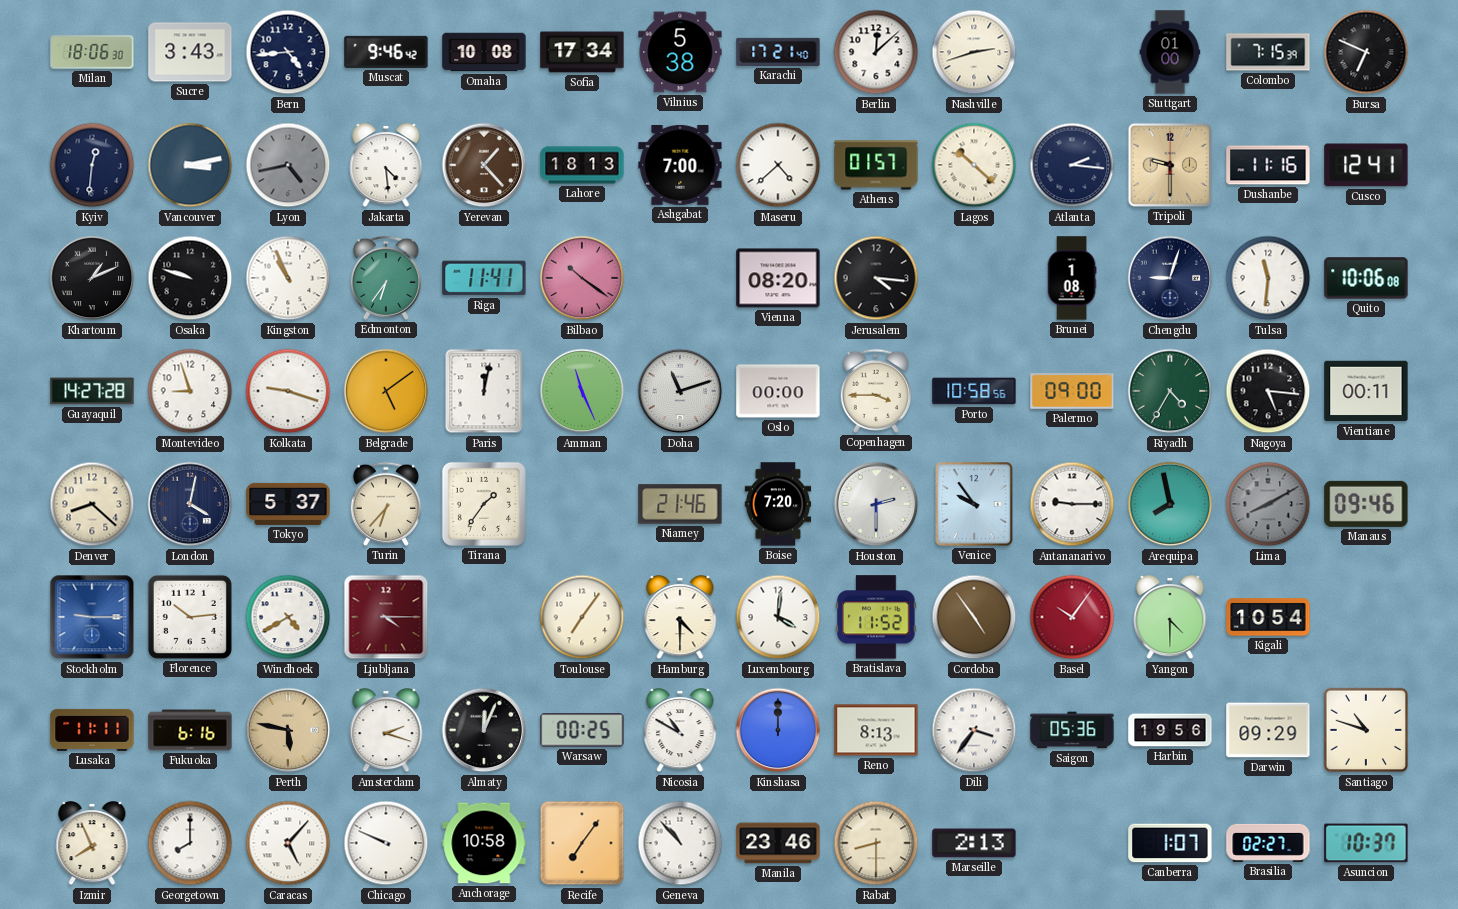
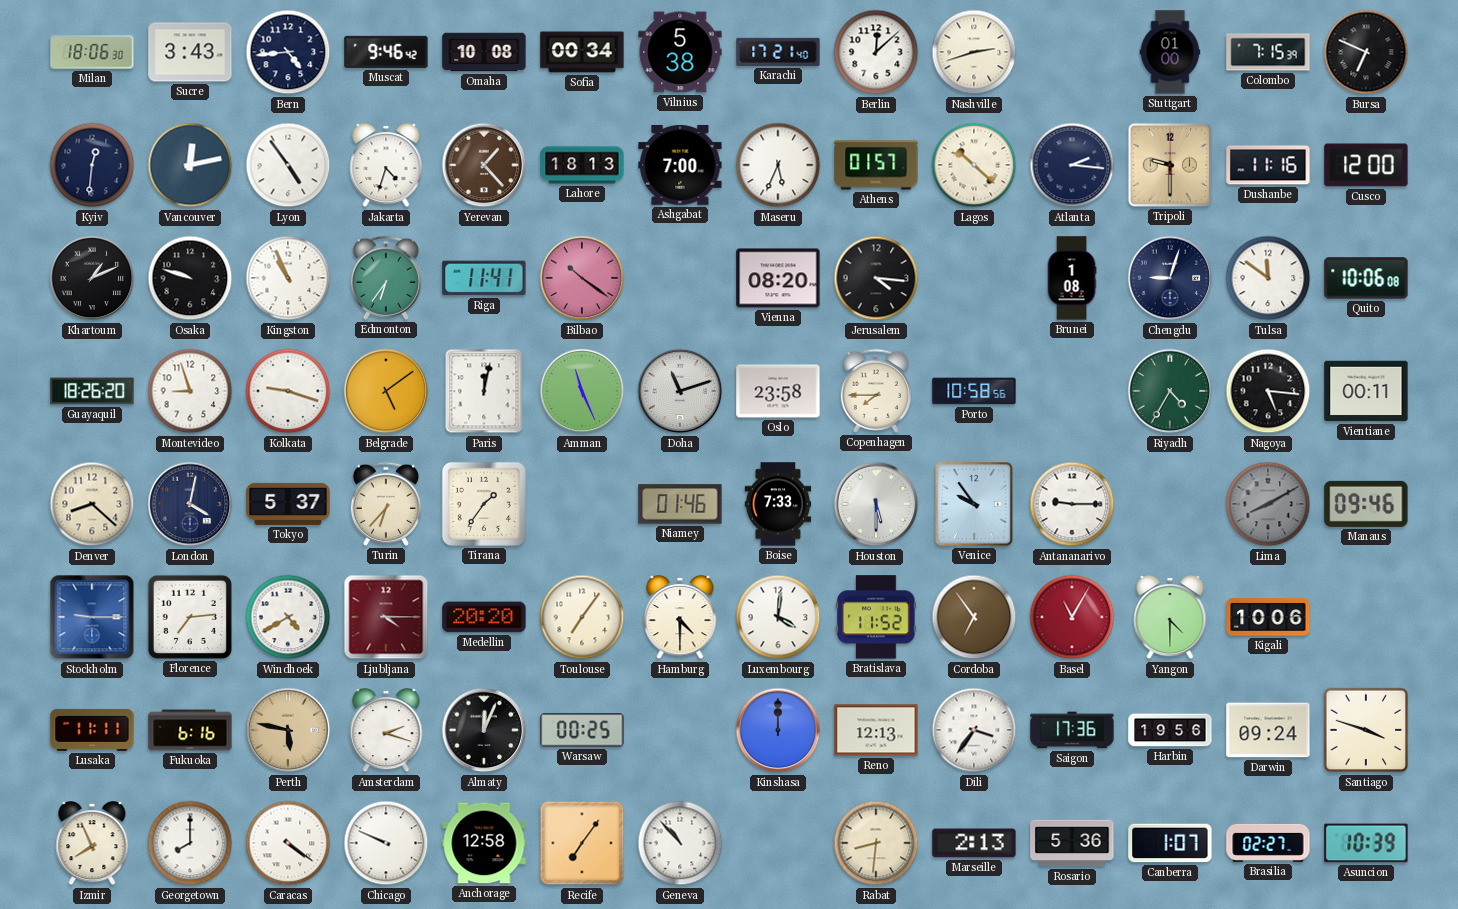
Sofia: 17:34 -> 00:34
Vancouver: 3:13 -> 12:13
Lyon: 4:43 -> 4:54
Lyon dial: grey -> white
Jakarta: 4:29 -> 4:33
Maseru: 4:38 -> 5:34
Cusco: 12:41 -> 12:00
Tulsa: 11:31 -> 11:51
Guayaquil: 14:27 -> 18:26
Oslo: 00:00 -> 23:58
Copenhagen: 3:45 -> 7:45
Palermo: 09:00 -> none
Niamey: 21:46 -> 01:46
Boise: 7:20 -> 7:33
Houston: 2:30 -> 5:30
Arequipa: 7:58 -> none
Florence: 10:14 -> 7:14
Medellin: none -> 20:20
Cordoba: 4:54 -> 6:54
Basel: 10:06 -> 11:05
Kigali: 10:54 -> 10:06
Nicosia: 10:50 -> none
Reno: 8:13 -> 12:13
Saigon: 05:36 -> 17:36
Darwin: 09:29 -> 09:24
Santiago: 10:48 -> 3:48
Caracas: 5:07 -> 4:21
Anchorage: 10:58 -> 12:58
Manila: 23:46 -> none
Rabat: 8:30 -> 8:31
Rosario: none -> 5:36
Asuncion: 10:37 -> 10:39
